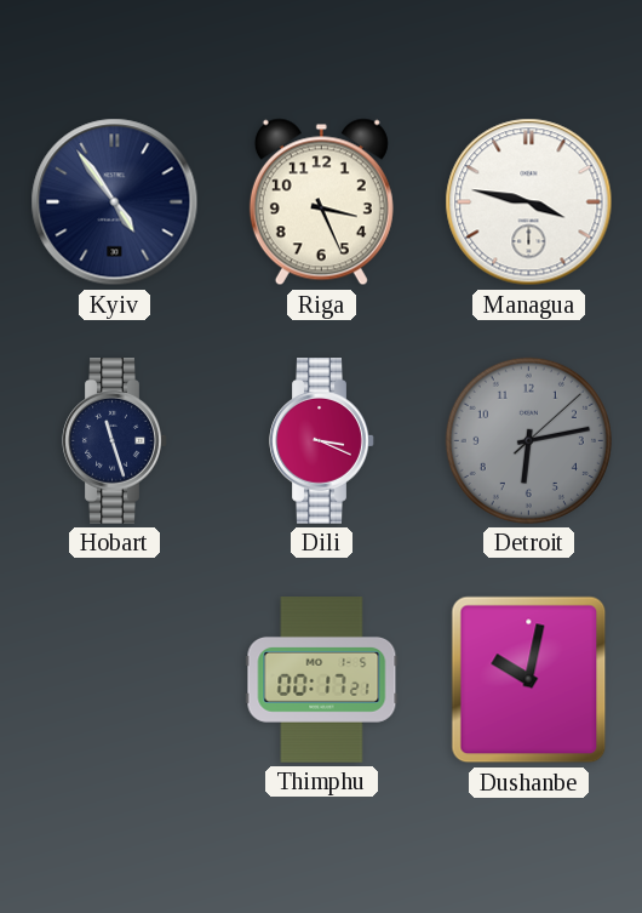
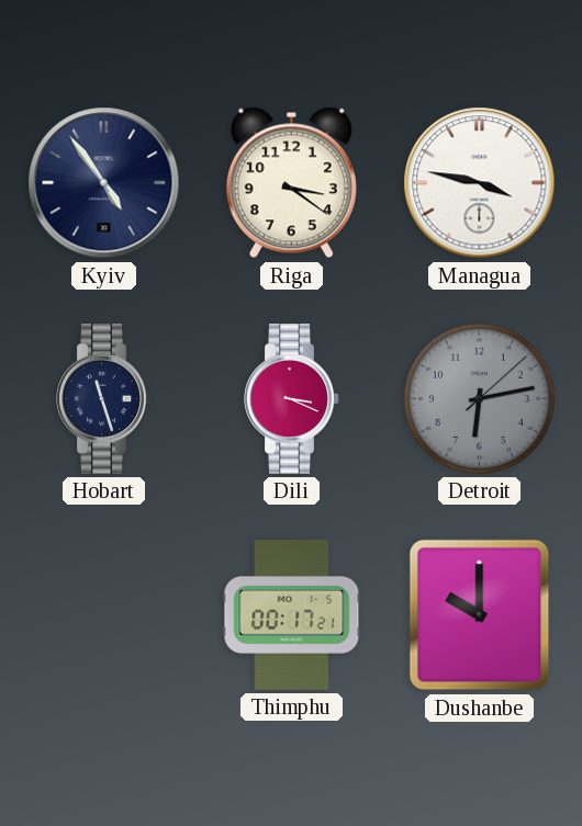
Riga: 3:26 -> 3:21
Dushanbe: 10:02 -> 10:00
